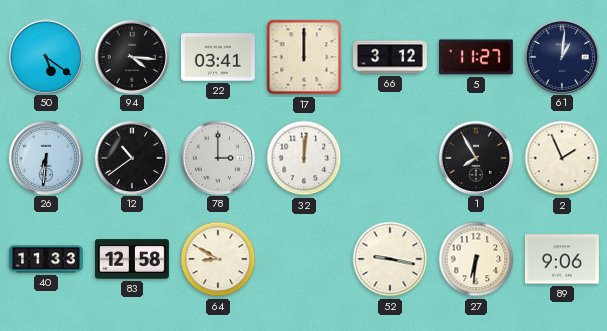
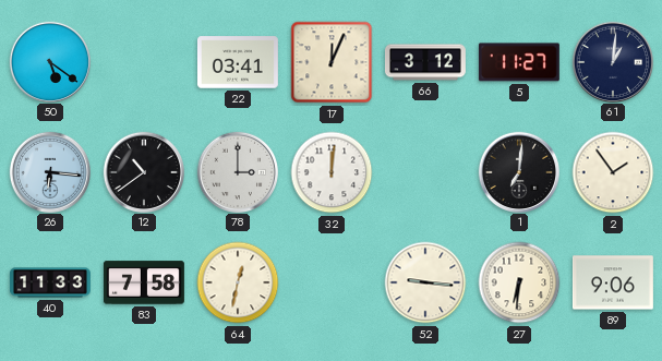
94: 4:16 -> none
17: 12:00 -> 12:04
26: 6:31 -> 6:16
1: 7:55 -> 7:01
2: 1:56 -> 1:54
83: 12:58 -> 7:58
64: 8:50 -> 12:32
52: 9:17 -> 9:16
